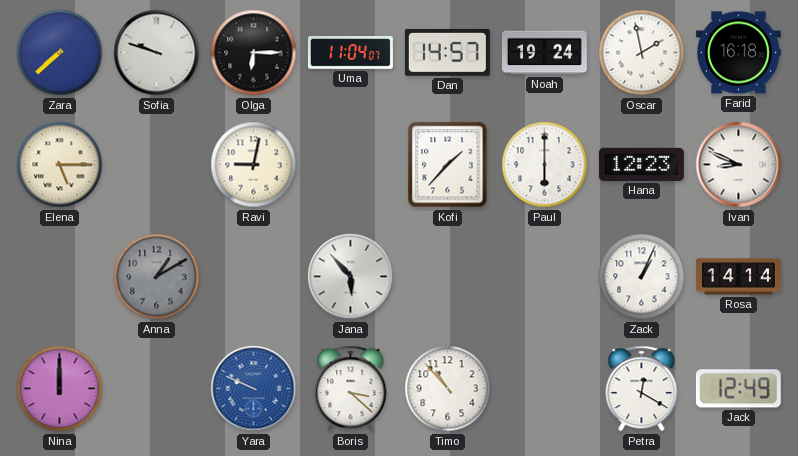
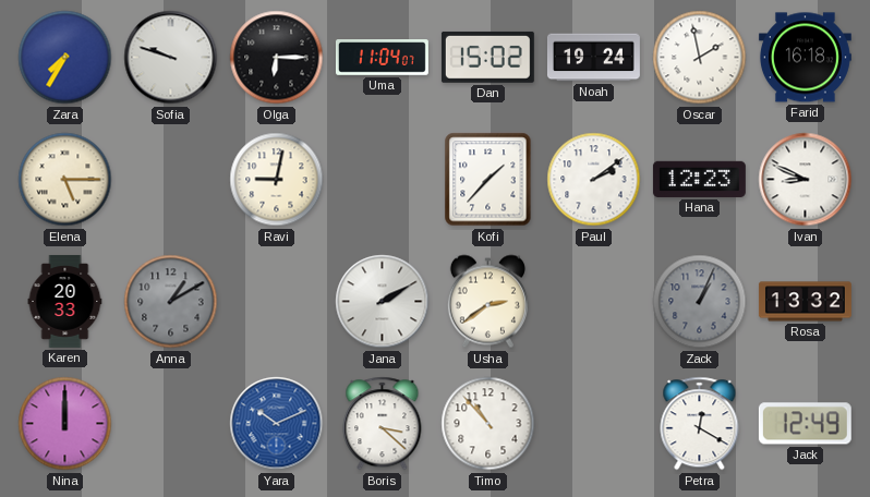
Zara: 7:38 -> 7:35
Dan: 14:57 -> 15:02
Paul: 6:00 -> 2:09
Karen: none -> 20:33
Jana: 5:53 -> 2:10
Usha: none -> 2:39
Zack dial: white -> grey
Rosa: 14:14 -> 13:32
Yara: 9:49 -> 10:11
